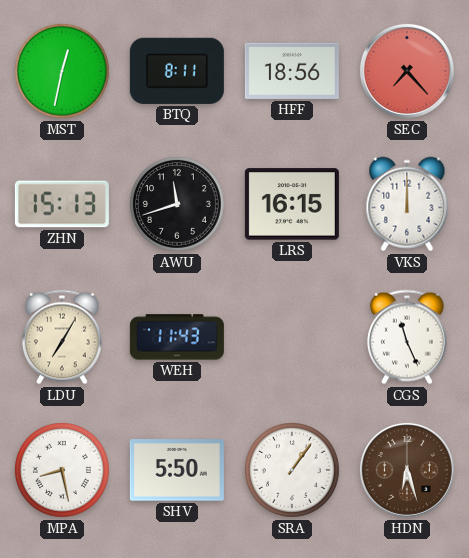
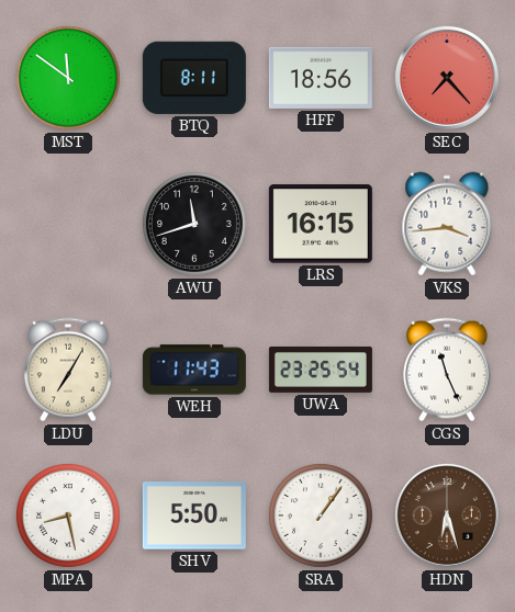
MST: 12:32 -> 11:51
ZHN: 15:13 -> none
VKS: 12:00 -> 3:44
UWA: none -> 23:25
